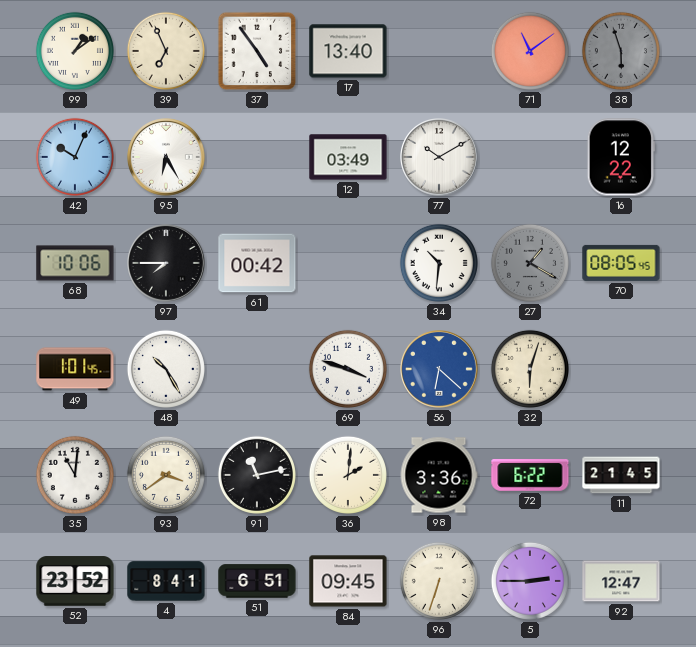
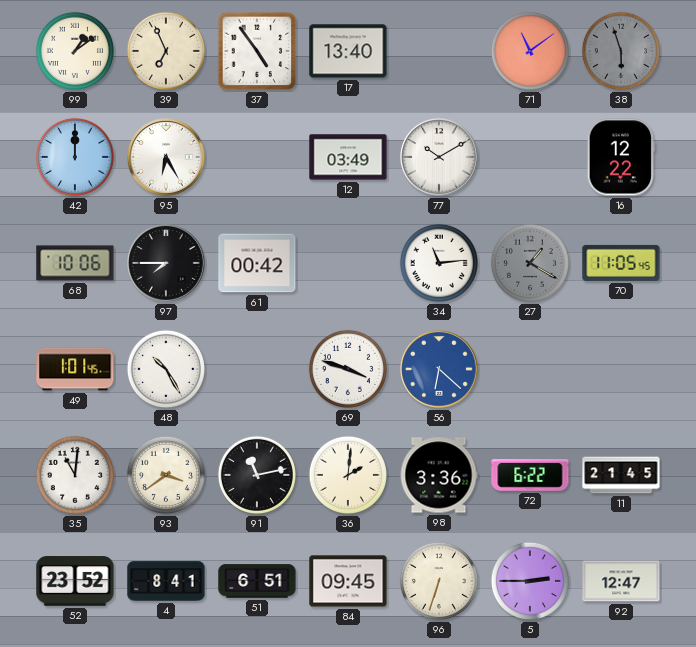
42: 10:04 -> 12:00
34: 10:31 -> 11:14
70: 08:05 -> 11:05
32: 6:03 -> none
